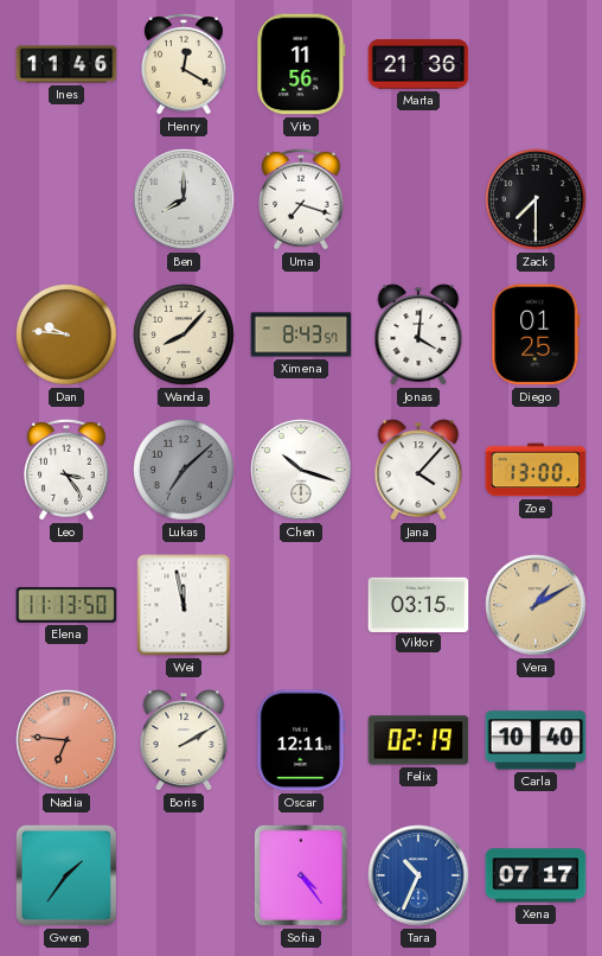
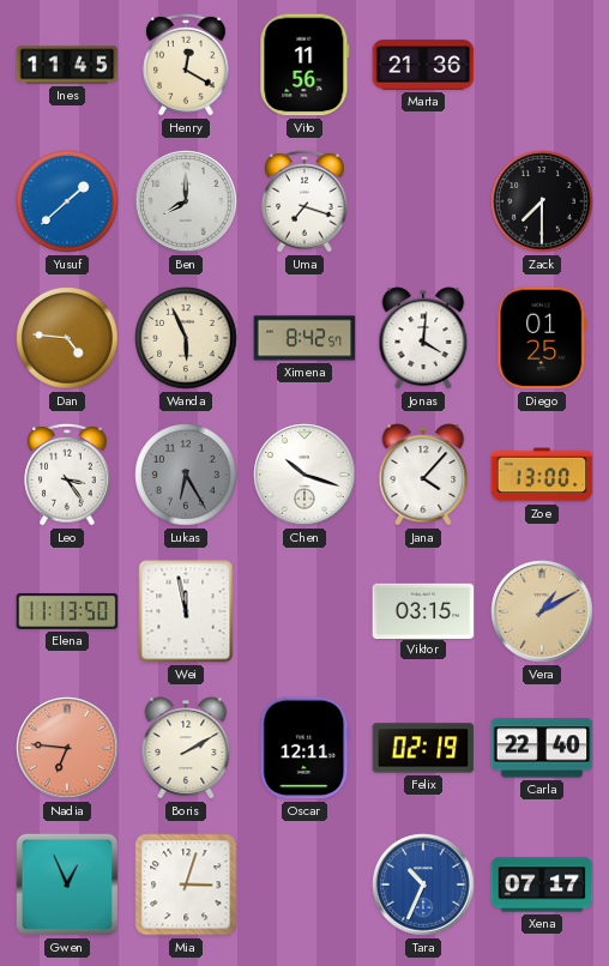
Ines: 11:46 -> 11:45
Yusuf: none -> 1:38
Dan: 9:46 -> 4:46
Wanda: 8:07 -> 5:56
Ximena: 8:43 -> 8:42
Lukas: 7:08 -> 6:25
Carla: 10:40 -> 22:40
Gwen: 1:36 -> 12:56
Mia: none -> 3:03
Sofia: 4:24 -> none
